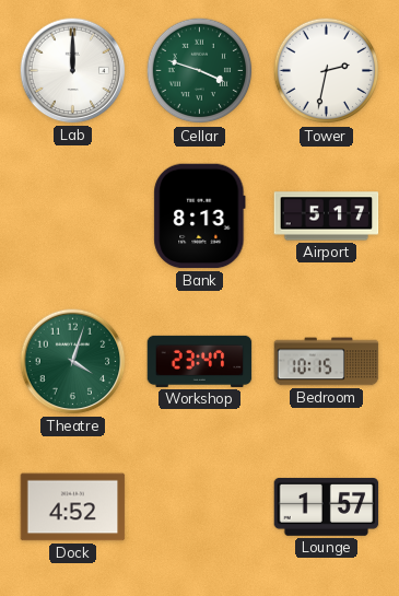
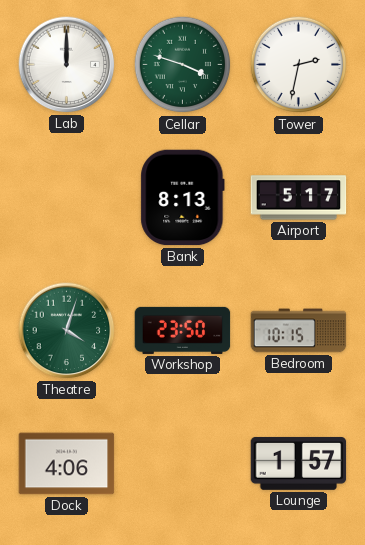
Workshop: 23:47 -> 23:50
Dock: 4:52 -> 4:06
